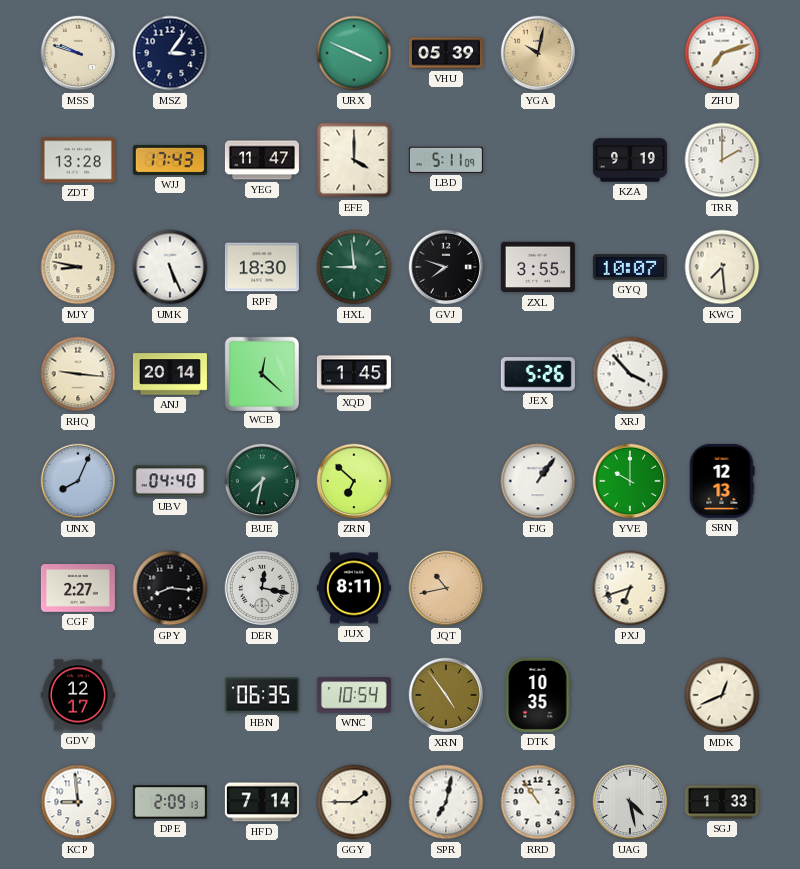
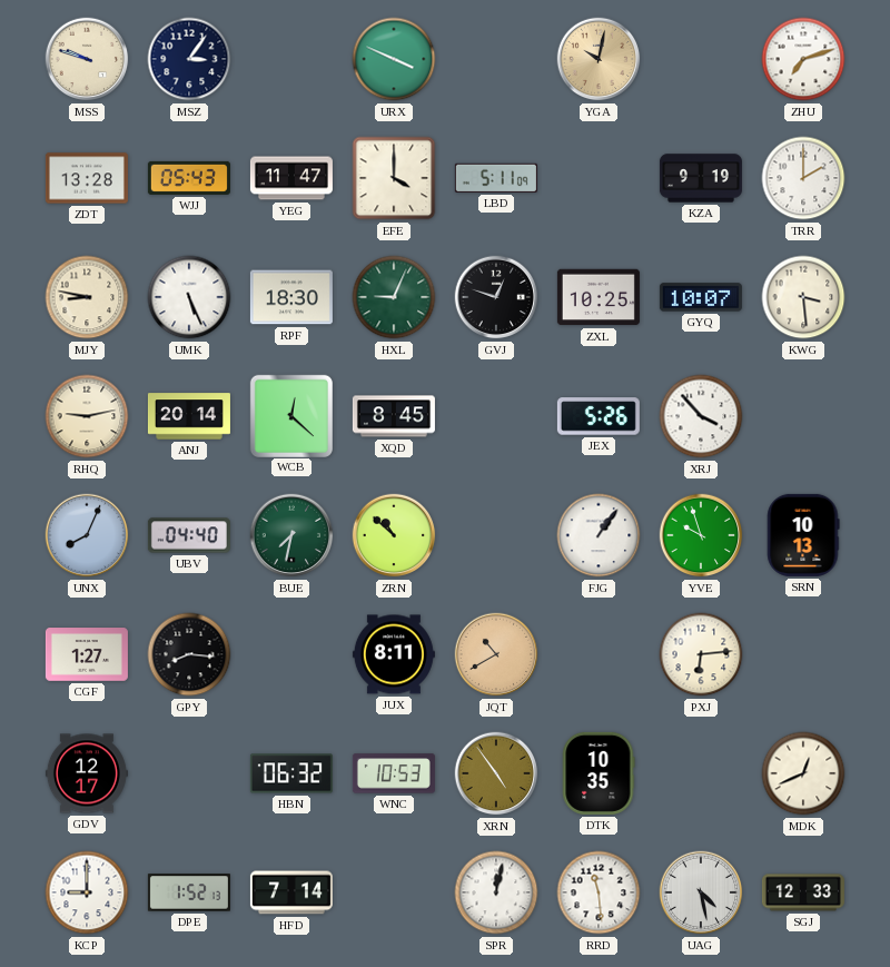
VHU: 05:39 -> none
WJJ: 17:43 -> 05:43
HXL: 8:59 -> 9:04
GVJ: 7:48 -> 12:48
ZXL: 3:55 -> 10:25
KWG: 7:29 -> 3:29
RHQ: 9:16 -> 9:13
XQD: 1:45 -> 8:45
ZRN: 6:52 -> 10:52
YVE: 10:00 -> 9:57
SRN: 12:13 -> 10:13
CGF: 2:27 -> 1:27
DER: 12:17 -> none
JQT: 10:43 -> 10:40
PXJ: 6:42 -> 6:14
HBN: 06:35 -> 06:32
WNC: 10:54 -> 10:53
KCP: 8:59 -> 9:00
DPE: 2:09 -> 1:52
GGY: 1:45 -> none
SPR: 7:02 -> 12:02
RRD: 10:54 -> 11:29
SGJ: 1:33 -> 12:33
